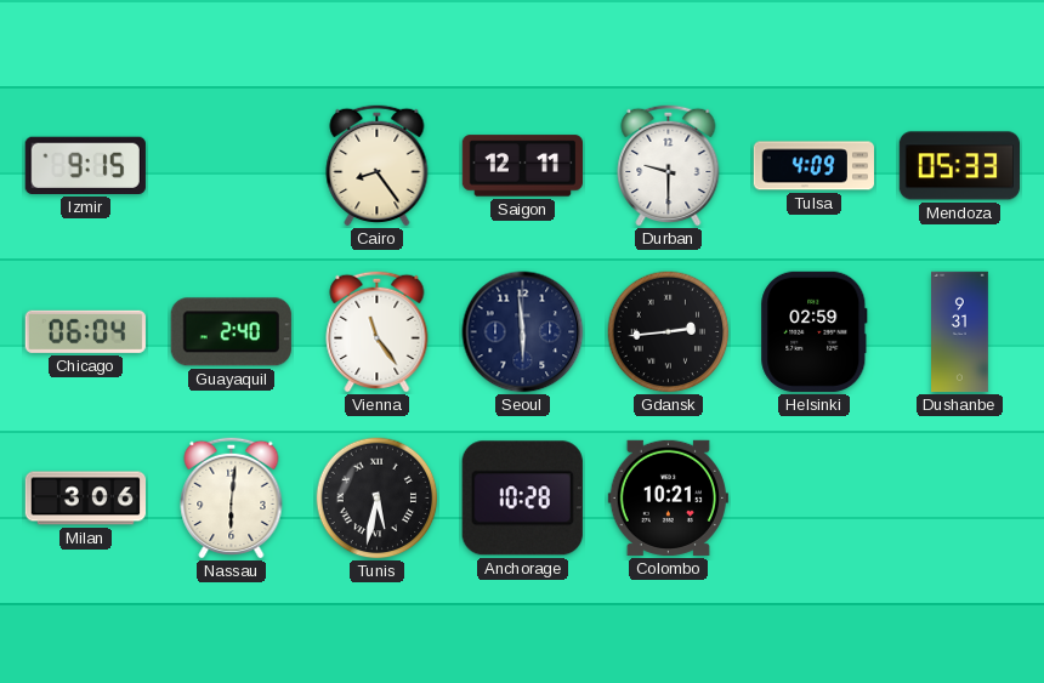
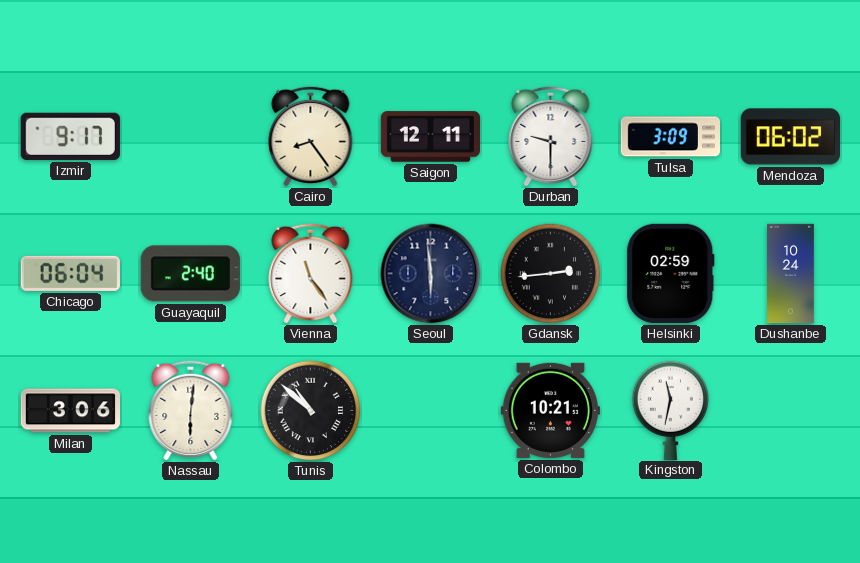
Izmir: 9:15 -> 9:17
Tulsa: 4:09 -> 3:09
Mendoza: 05:33 -> 06:02
Dushanbe: 9:31 -> 10:24
Tunis: 5:32 -> 10:52
Anchorage: 10:28 -> none
Kingston: none -> 11:32
